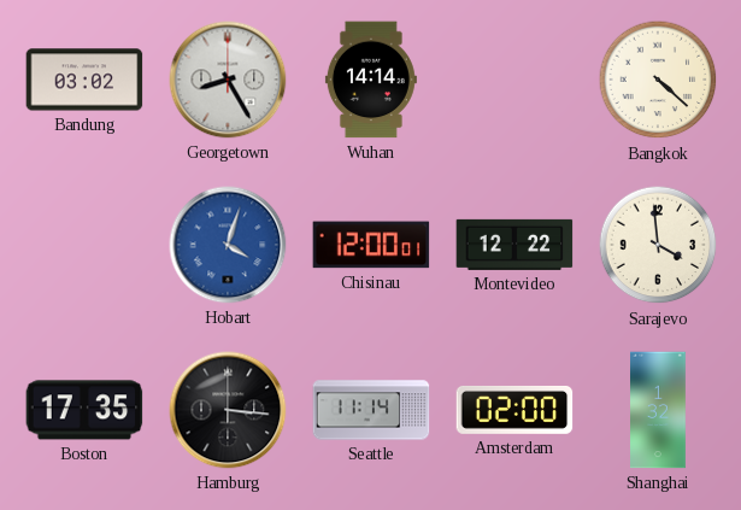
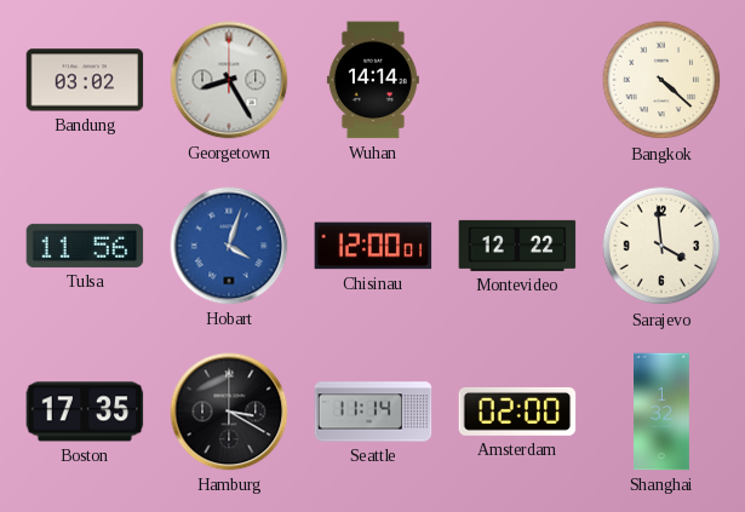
Tulsa: none -> 11:56
Hamburg: 3:16 -> 3:20
